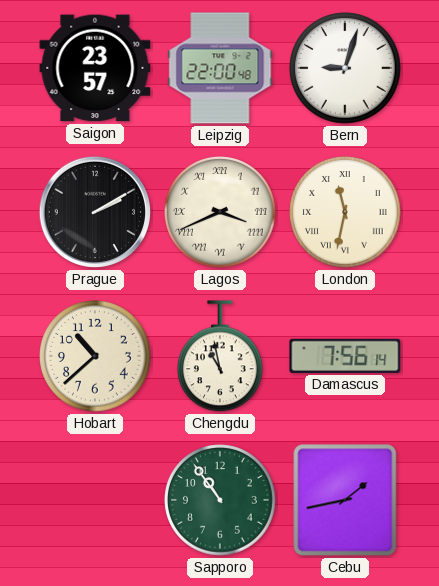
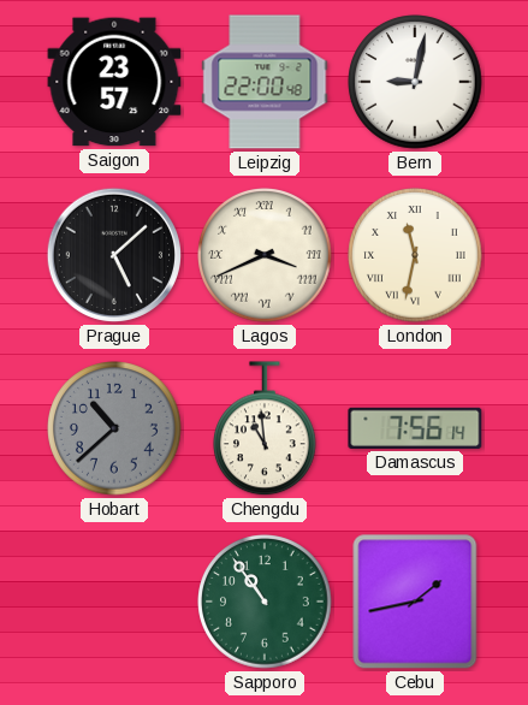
Bern: 9:03 -> 9:02
Prague: 2:10 -> 5:08
Hobart dial: cream -> grey
Chengdu: 10:58 -> 10:59
